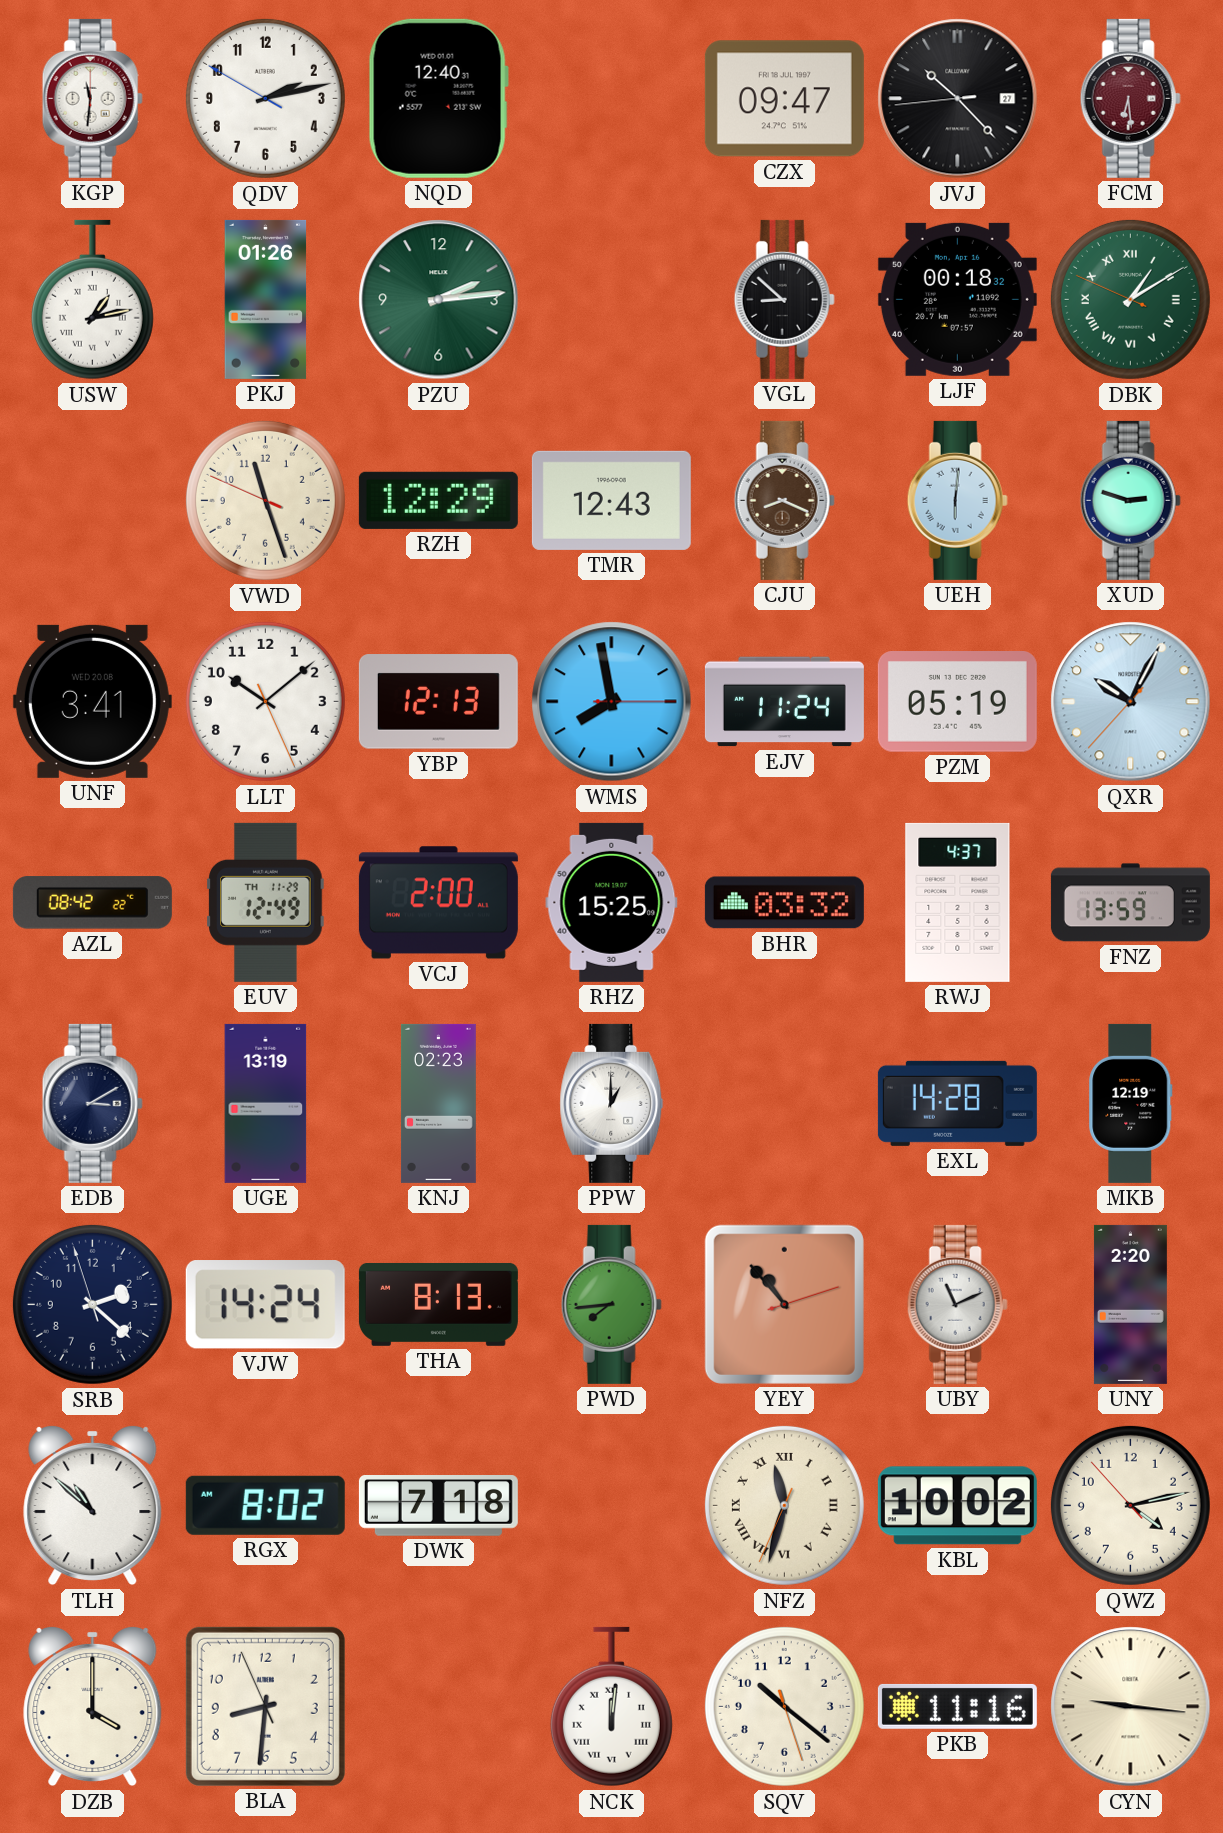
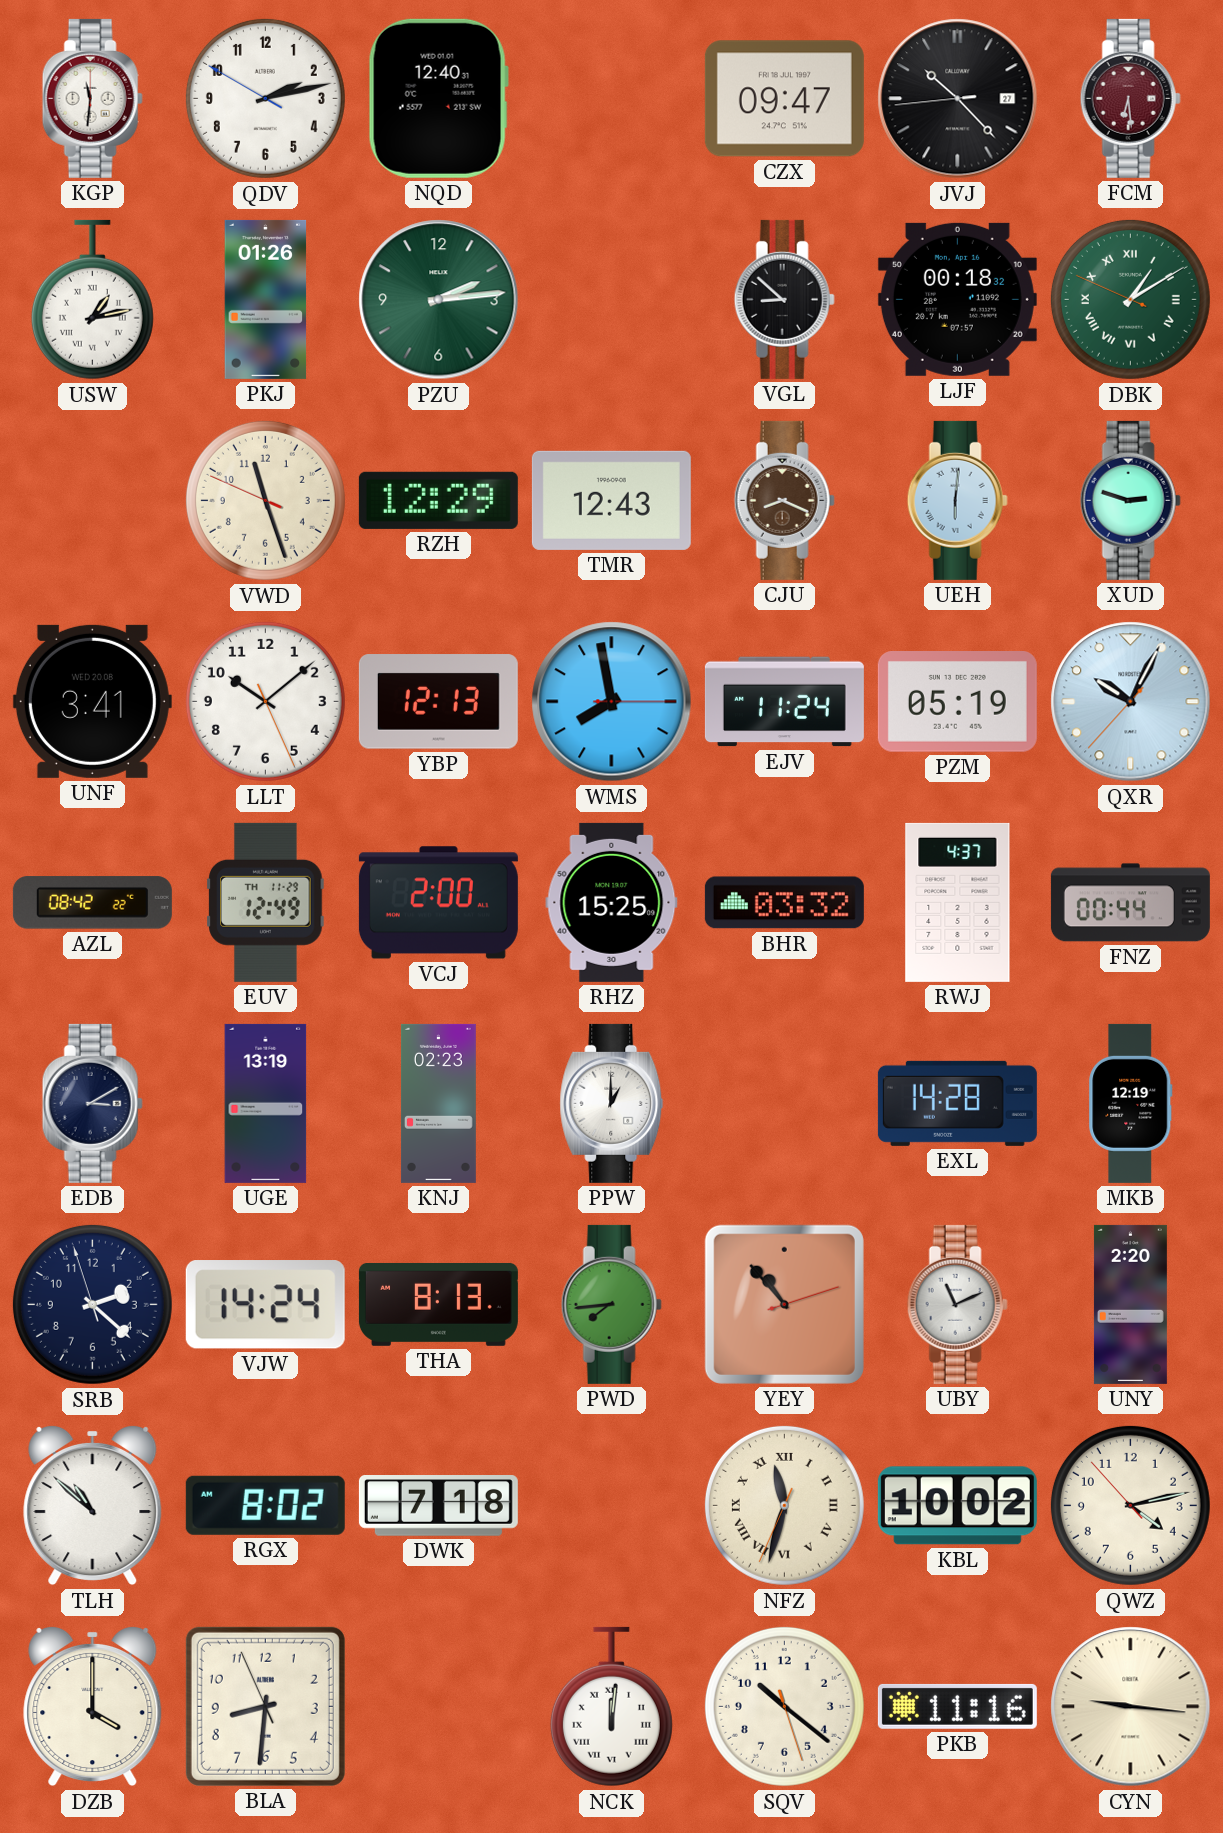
FNZ: 13:59 -> 00:44
